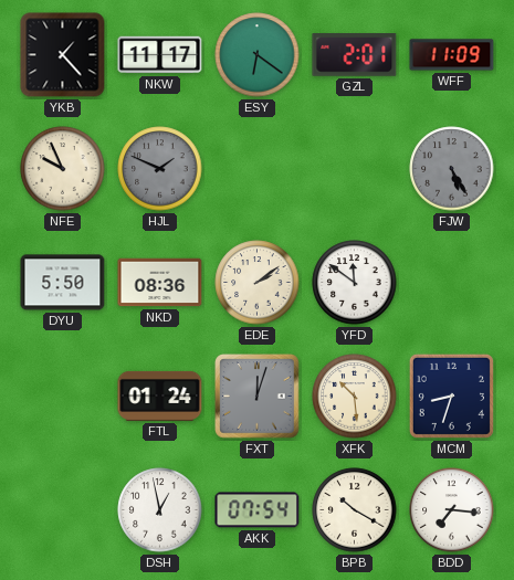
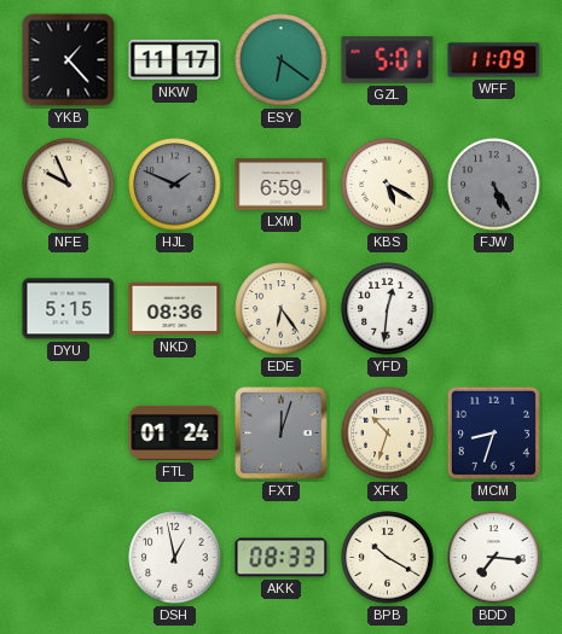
GZL: 2:01 -> 5:01
LXM: none -> 6:59
KBS: none -> 5:20
DYU: 5:50 -> 5:15
EDE: 2:09 -> 6:24
YFD: 11:51 -> 12:31
XFK: 10:29 -> 10:33
AKK: 07:54 -> 08:33
